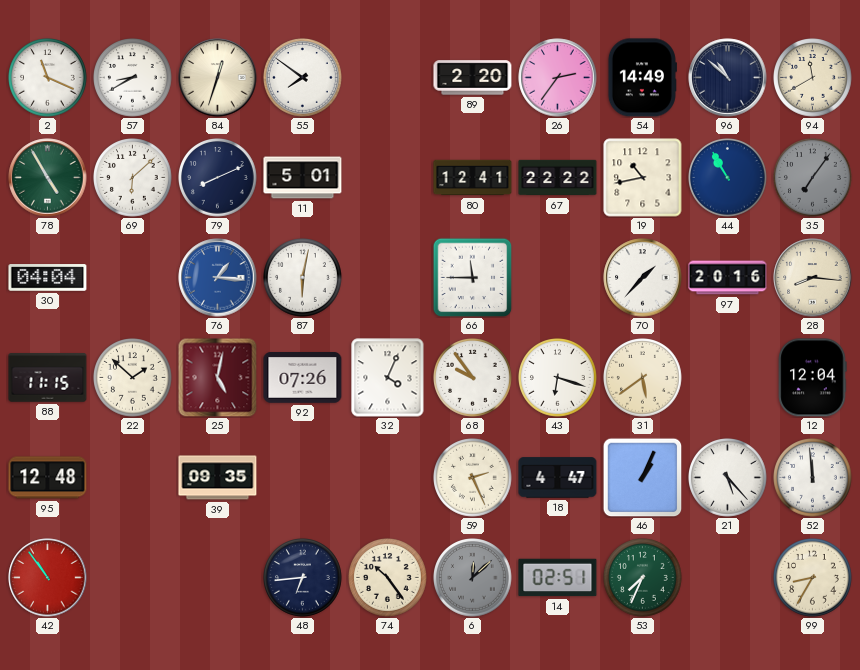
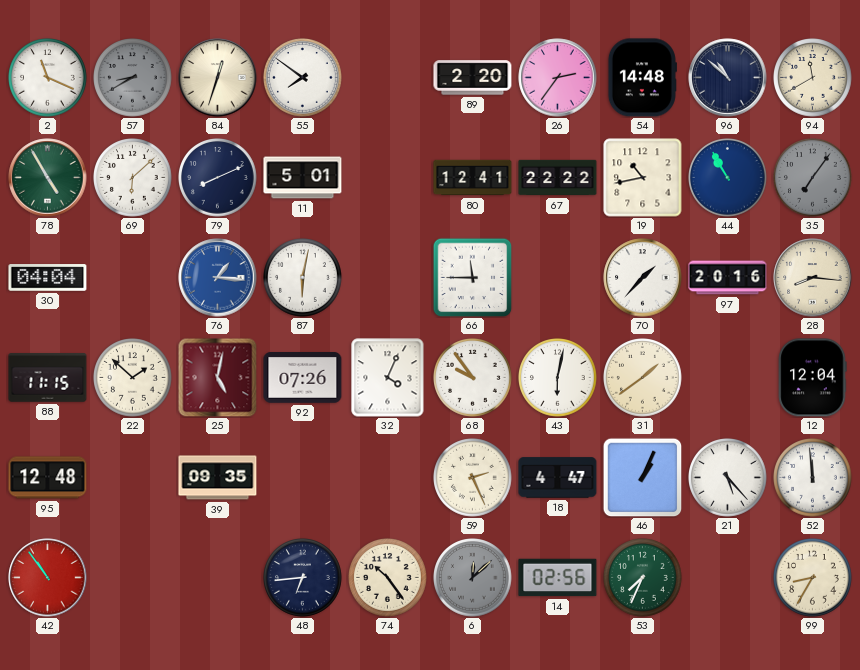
57 dial: white -> grey
54: 14:49 -> 14:48
43: 6:18 -> 6:02
31: 5:39 -> 1:39
14: 02:51 -> 02:56
